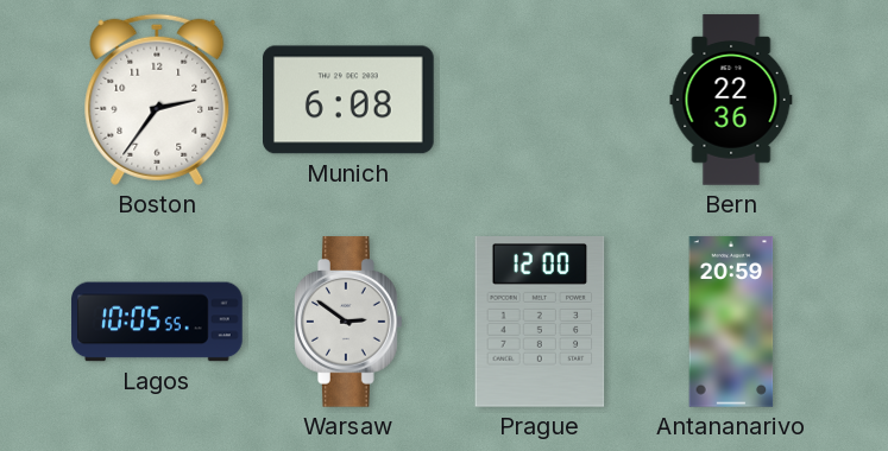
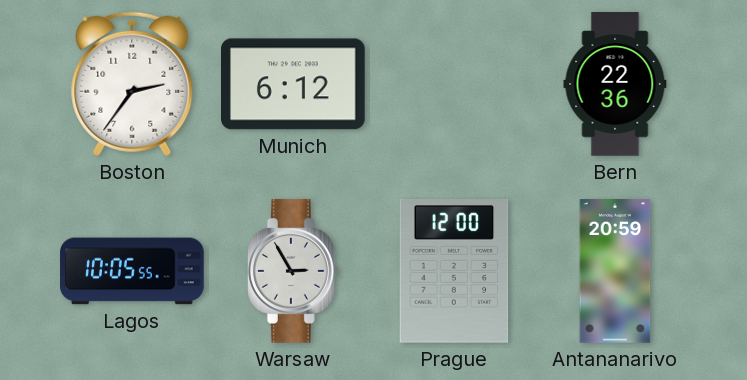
Munich: 6:08 -> 6:12
Warsaw: 2:51 -> 2:55
